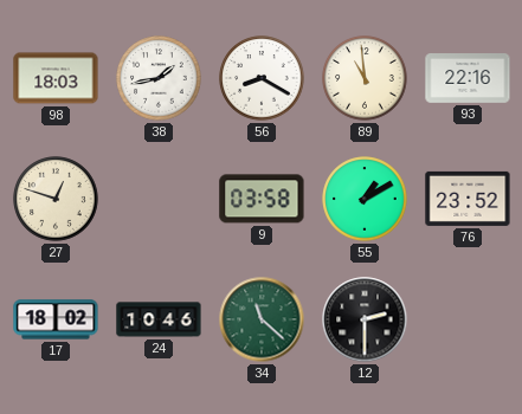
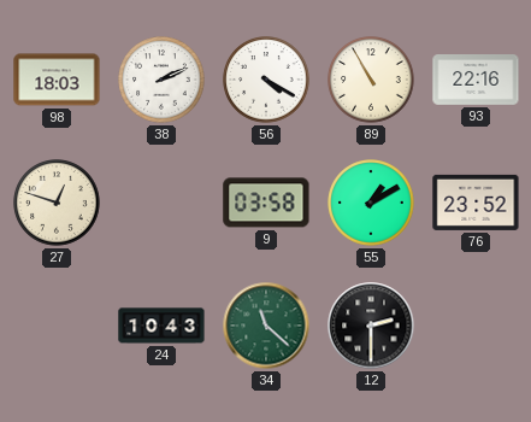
38: 1:43 -> 2:11
56: 8:20 -> 4:20
89: 10:59 -> 10:55
17: 18:02 -> none
24: 10:46 -> 10:43
